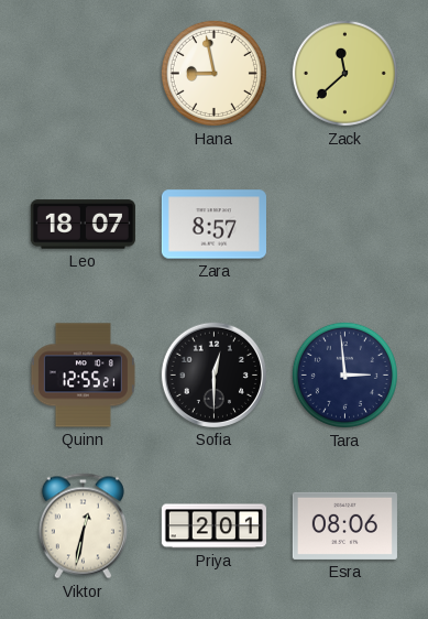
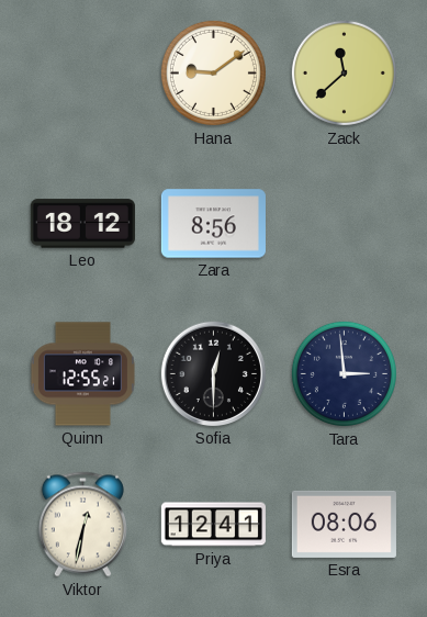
Hana: 8:58 -> 9:09
Leo: 18:07 -> 18:12
Zara: 8:57 -> 8:56
Priya: 2:01 -> 12:41
